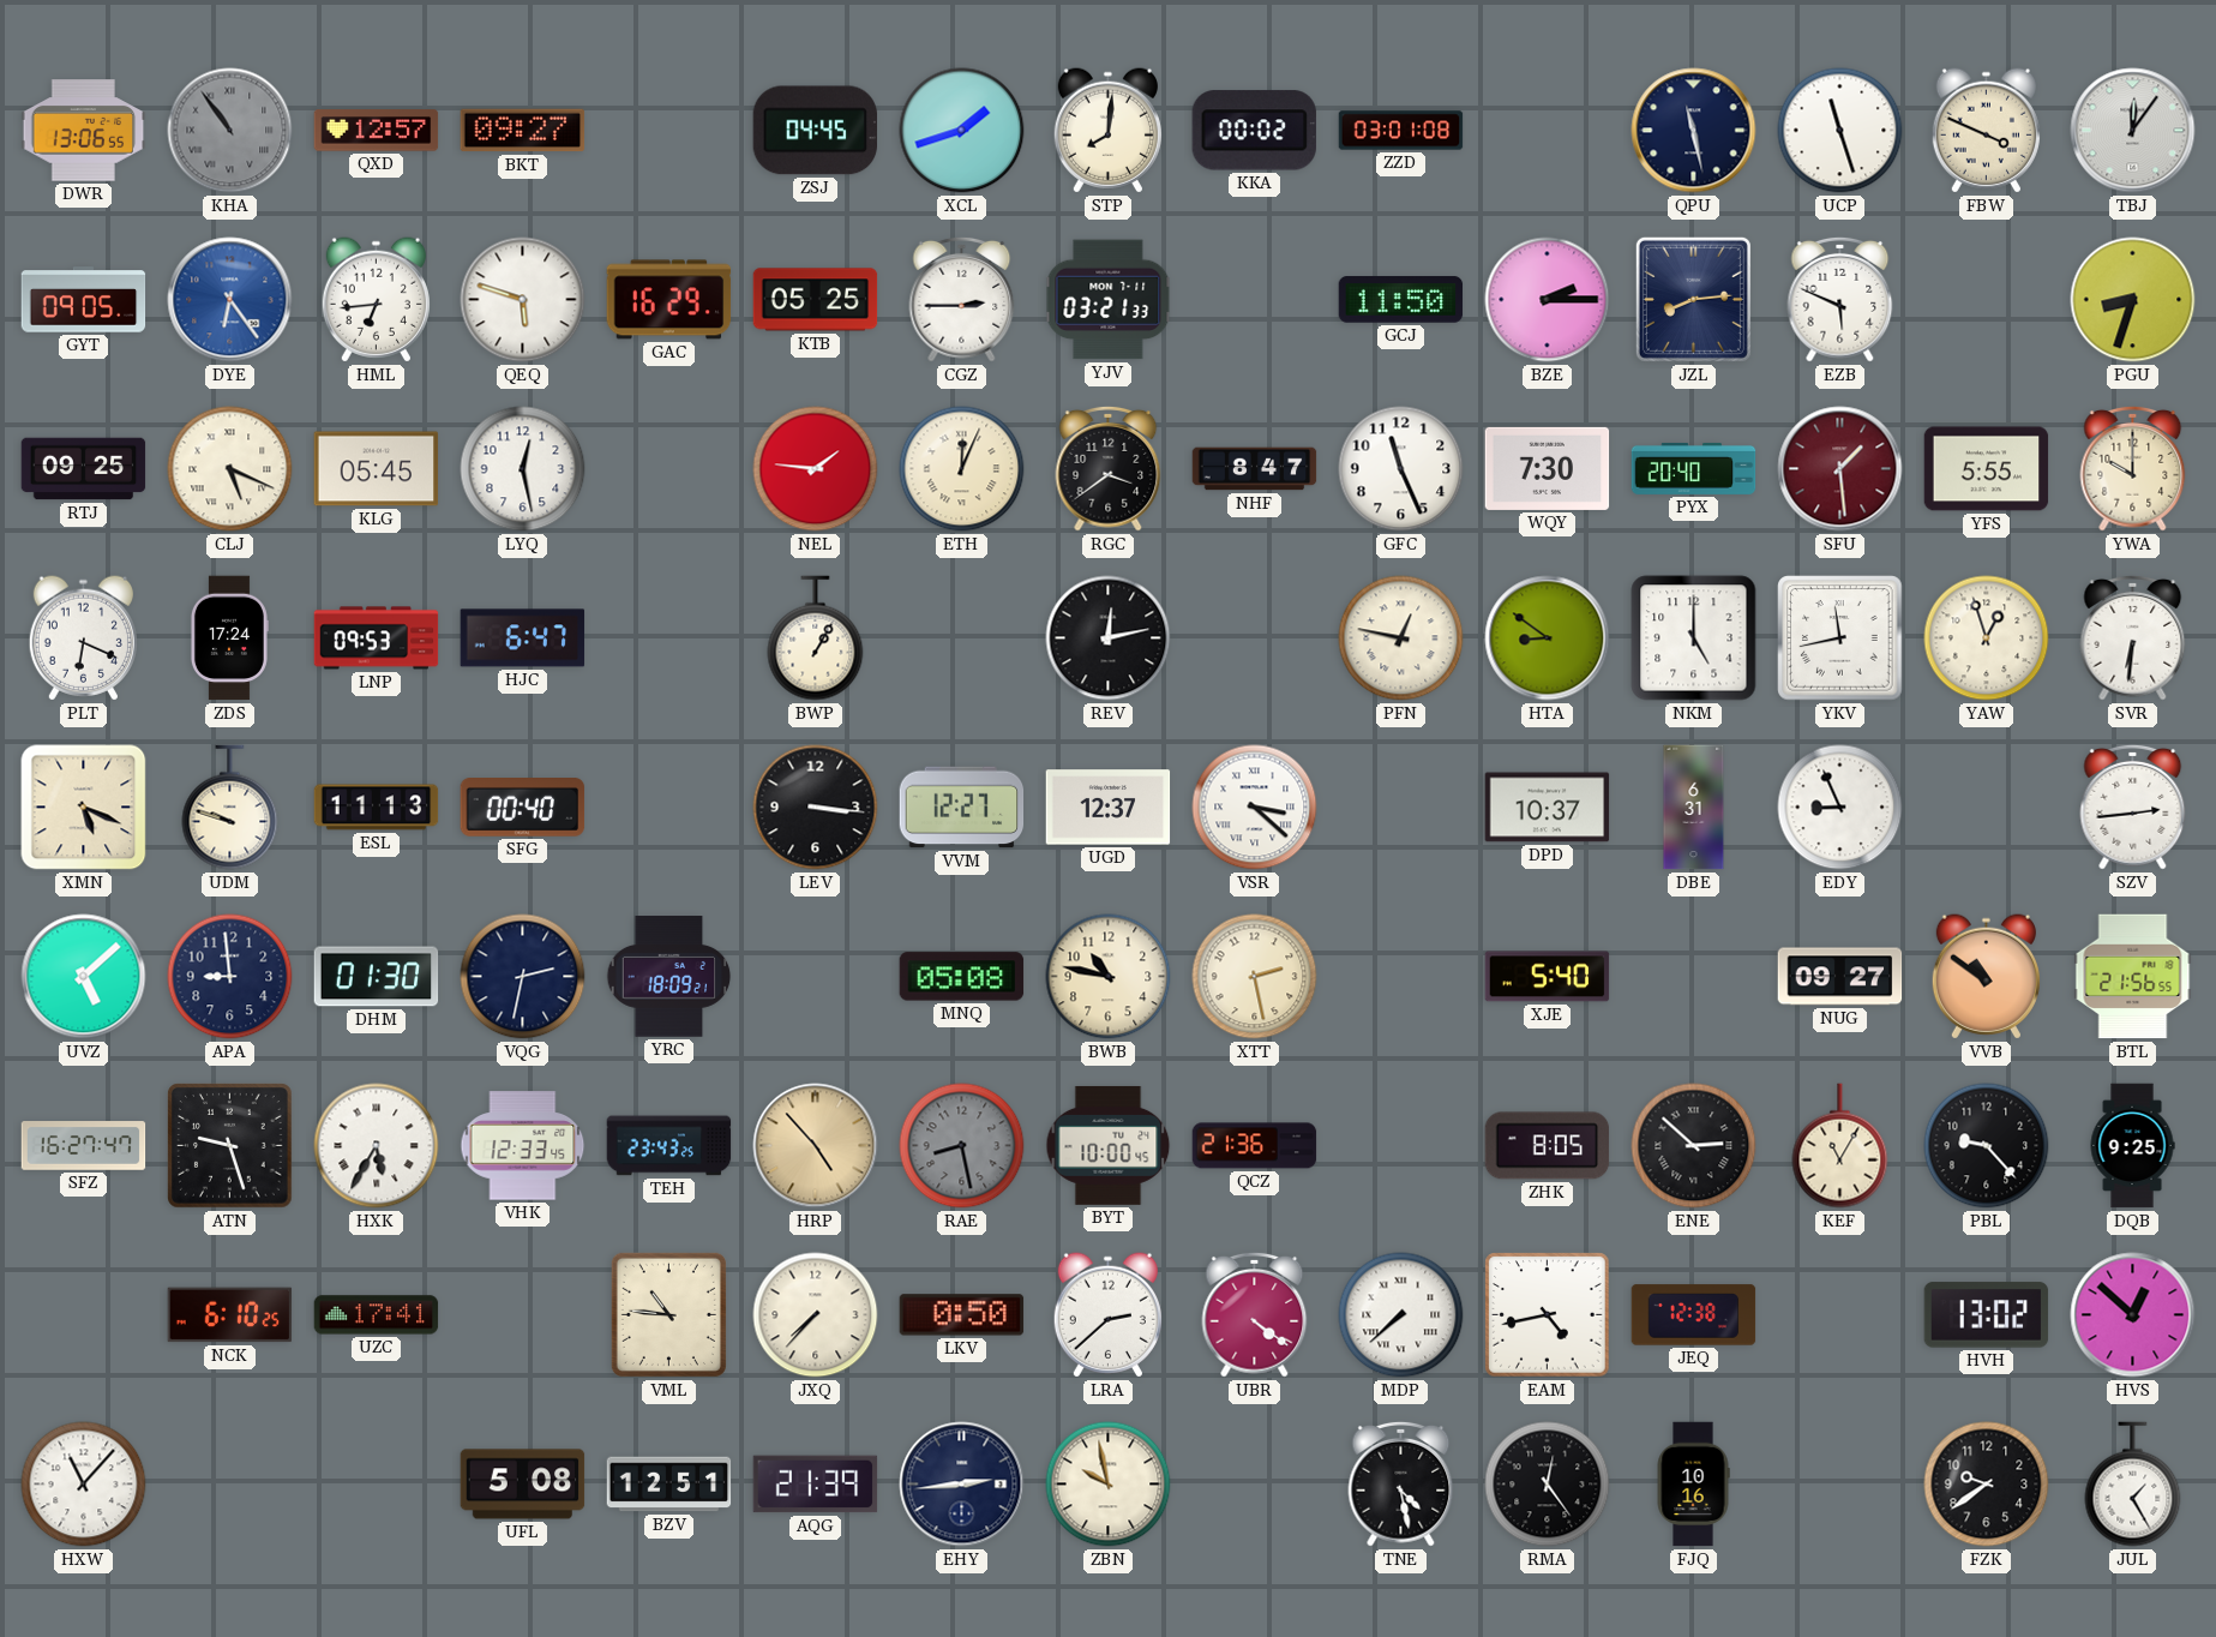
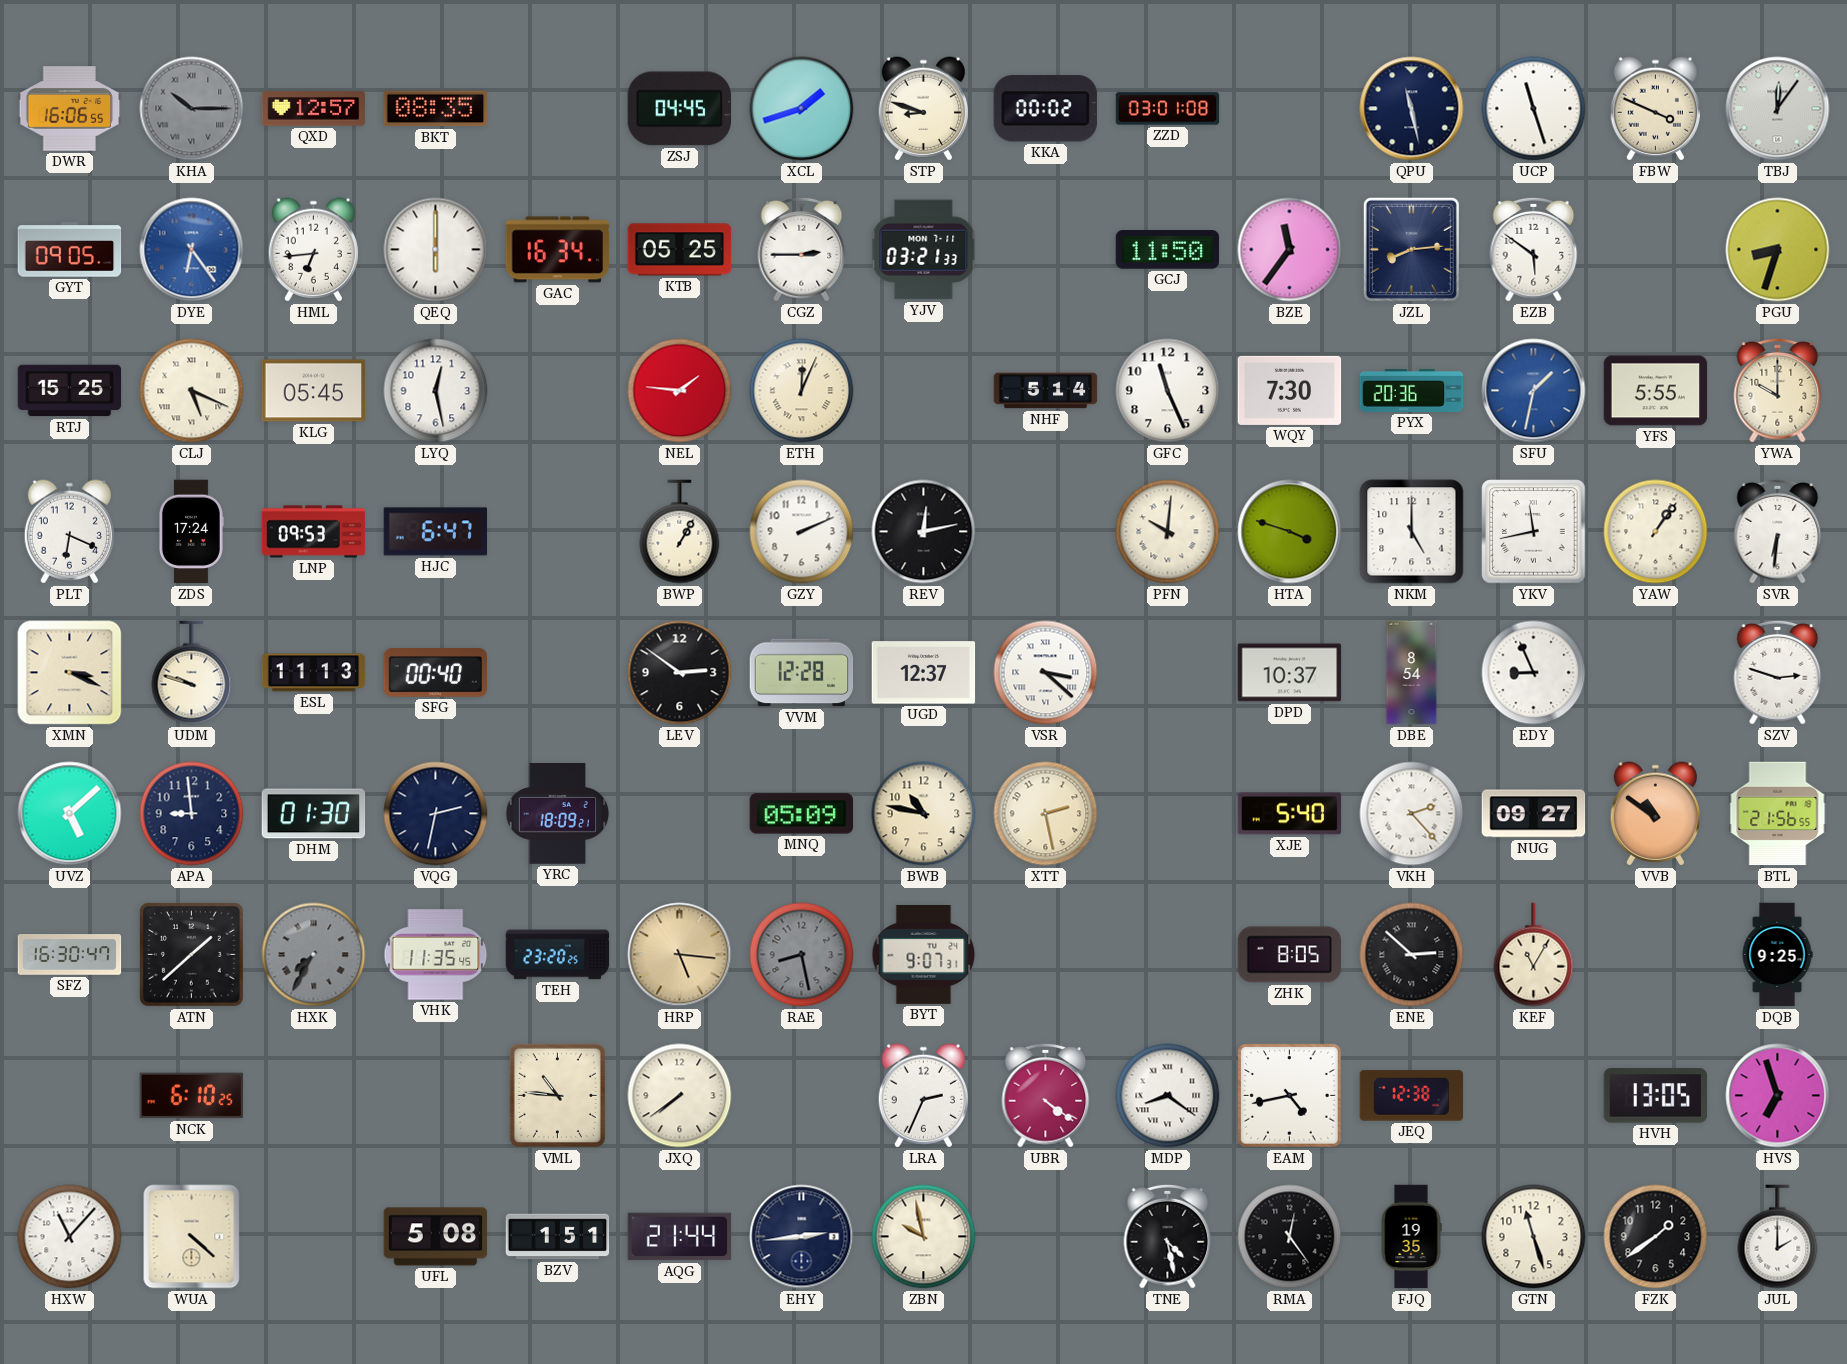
DWR: 13:06 -> 16:06
KHA: 10:54 -> 10:15
BKT: 09:27 -> 08:35
STP: 8:01 -> 8:48
QEQ: 5:48 -> 6:00
GAC: 16:29 -> 16:34
BZE: 2:15 -> 11:36
EZB: 5:49 -> 5:51
RTJ: 09:25 -> 15:25
RGC: 3:39 -> none
NHF: 8:47 -> 5:14
PYX: 20:40 -> 20:36
SFU: 1:29 -> 1:32
SFU dial: burgundy -> blue
GZY: none -> 2:11
PFN: 12:47 -> 10:01
HTA: 8:51 -> 3:48
YAW: 12:57 -> 1:06
XMN: 5:19 -> 3:19
LEV: 3:16 -> 2:51
VVM: 12:27 -> 12:28
DBE: 6:31 -> 8:54
SZV: 2:44 -> 2:48
MNQ: 05:08 -> 05:09
VKH: none -> 2:23
SFZ: 16:27 -> 16:30
ATN: 9:27 -> 1:38
HXK: 5:35 -> 7:35
HXK dial: white -> grey
VHK: 12:33 -> 11:35
TEH: 23:43 -> 23:20
HRP: 4:53 -> 5:16
BYT: 10:00 -> 9:07
QCZ: 21:36 -> none
PBL: 9:23 -> none
UZC: 17:41 -> none
JXQ: 7:37 -> 7:39
LKV: 0:50 -> none
LRA: 2:38 -> 2:34
MDP: 7:38 -> 8:21
HVH: 13:02 -> 13:05
HVS: 12:52 -> 6:57
WUA: none -> 4:22
BZV: 12:51 -> 1:51
AQG: 21:39 -> 21:44
FJQ: 10:16 -> 19:35
GTN: none -> 11:27
FZK: 9:39 -> 1:39
JUL: 1:25 -> 2:00
